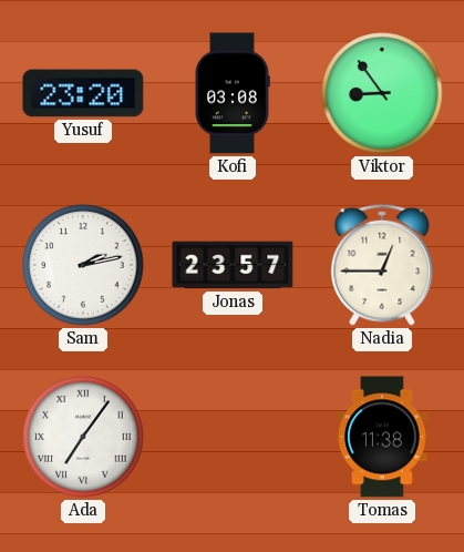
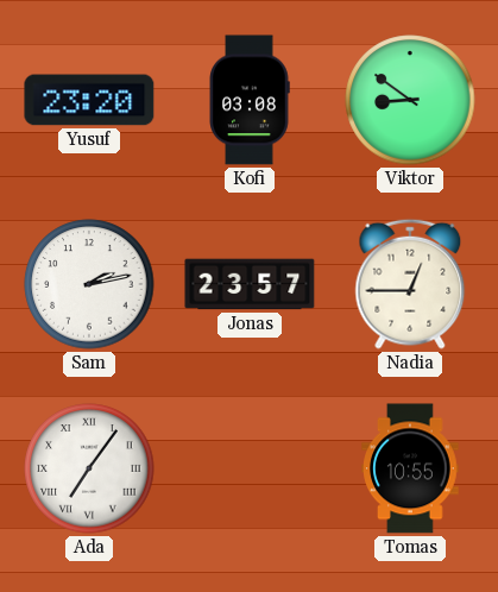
Viktor: 8:54 -> 8:51
Tomas: 11:38 -> 10:55
